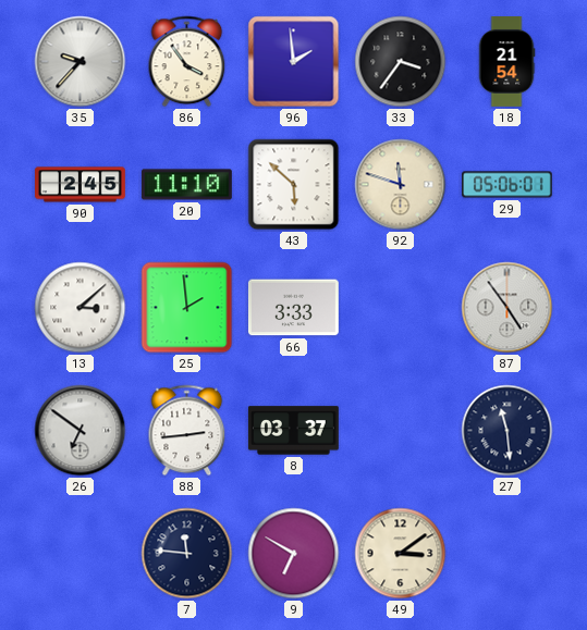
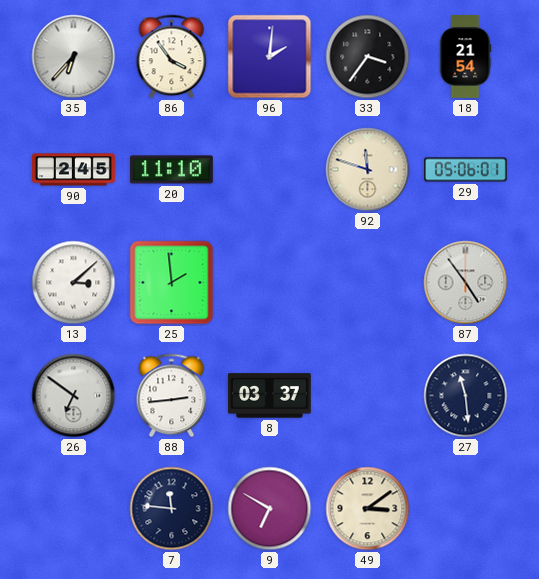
35: 9:37 -> 6:37
96: 1:59 -> 2:01
43: 5:52 -> none
66: 3:33 -> none
